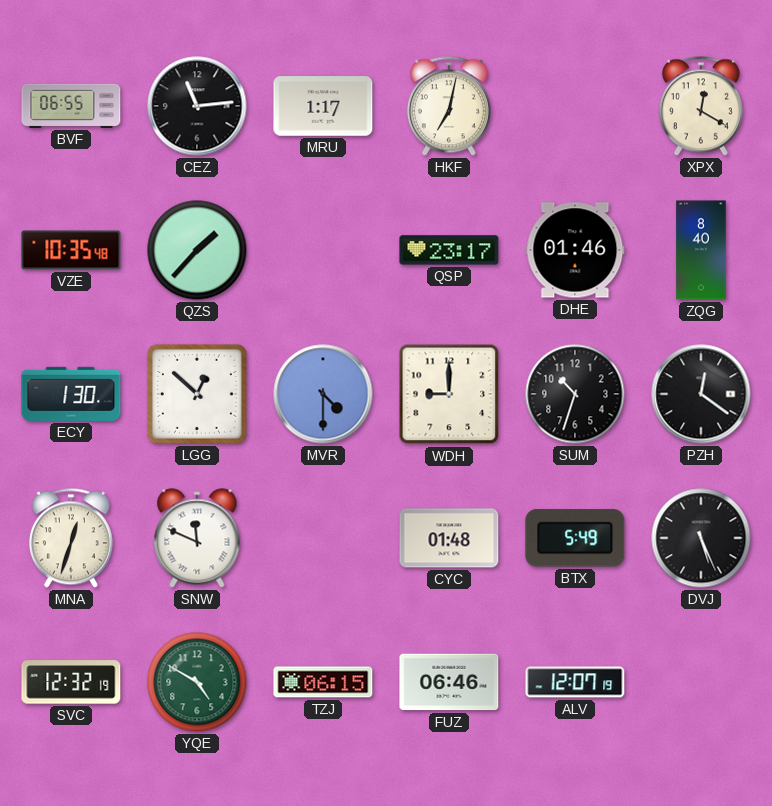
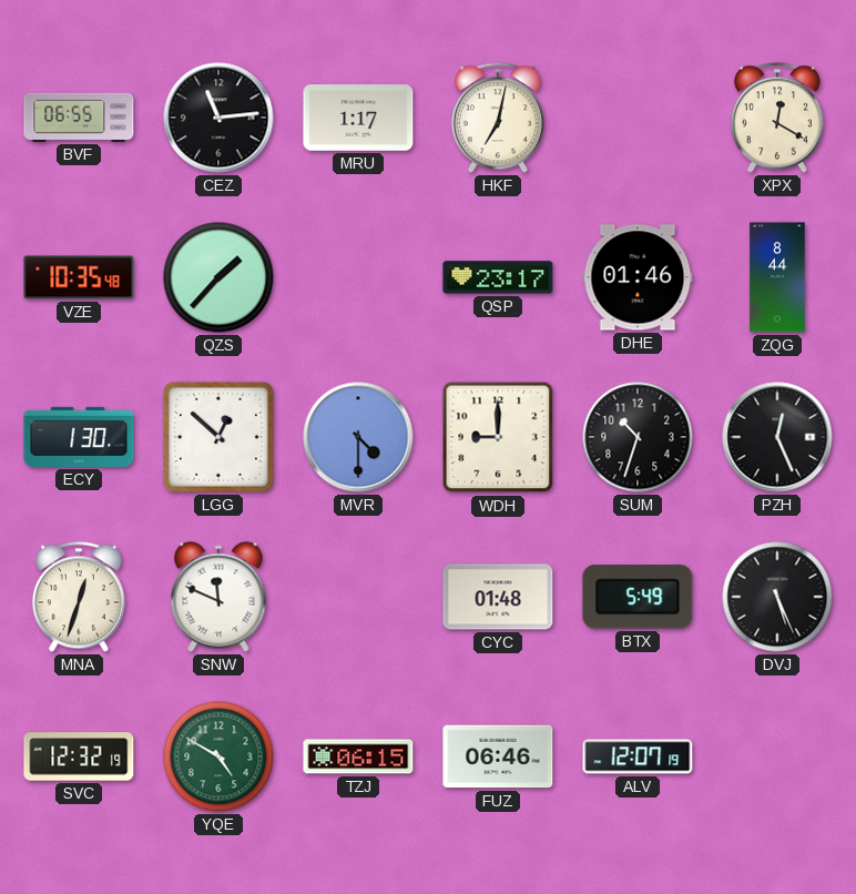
ZQG: 8:40 -> 8:44
PZH: 12:21 -> 12:26
